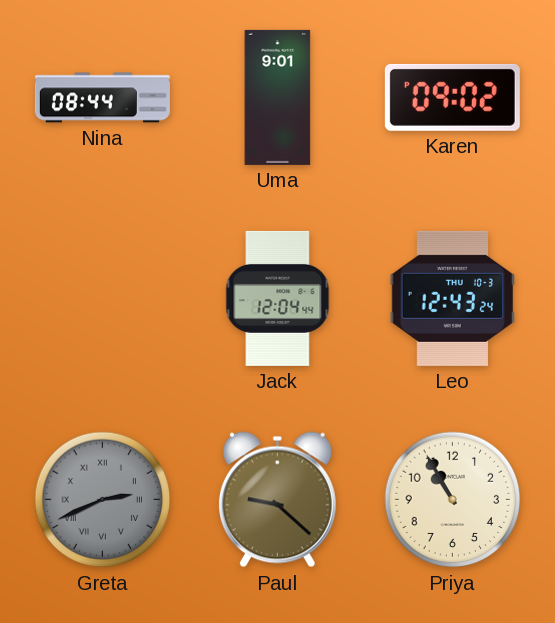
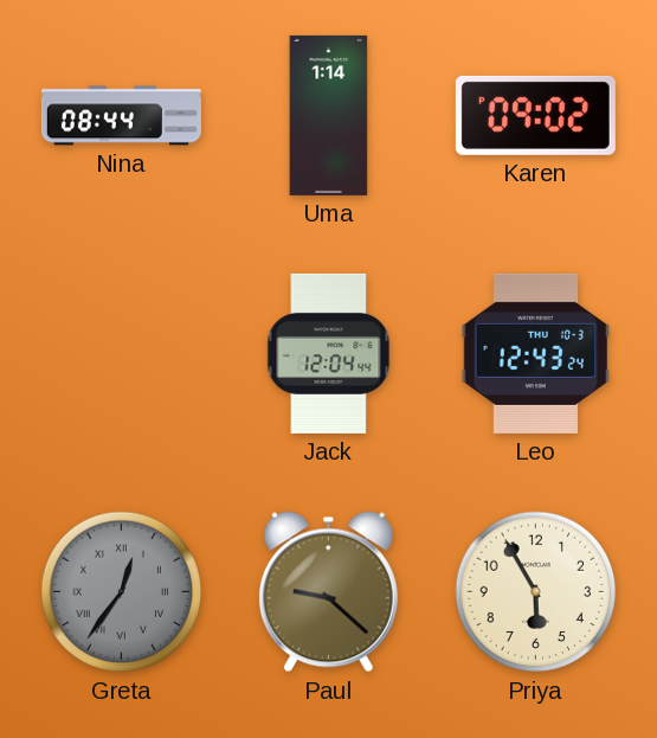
Uma: 9:01 -> 1:14
Greta: 2:41 -> 12:36
Priya: 10:55 -> 5:55
